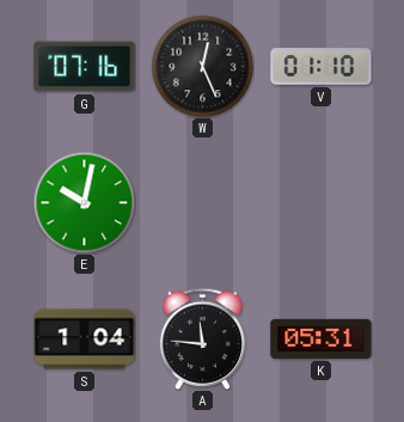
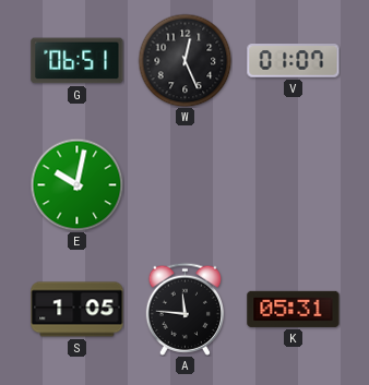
G: 07:16 -> 06:51
V: 01:10 -> 01:07
S: 1:04 -> 1:05
